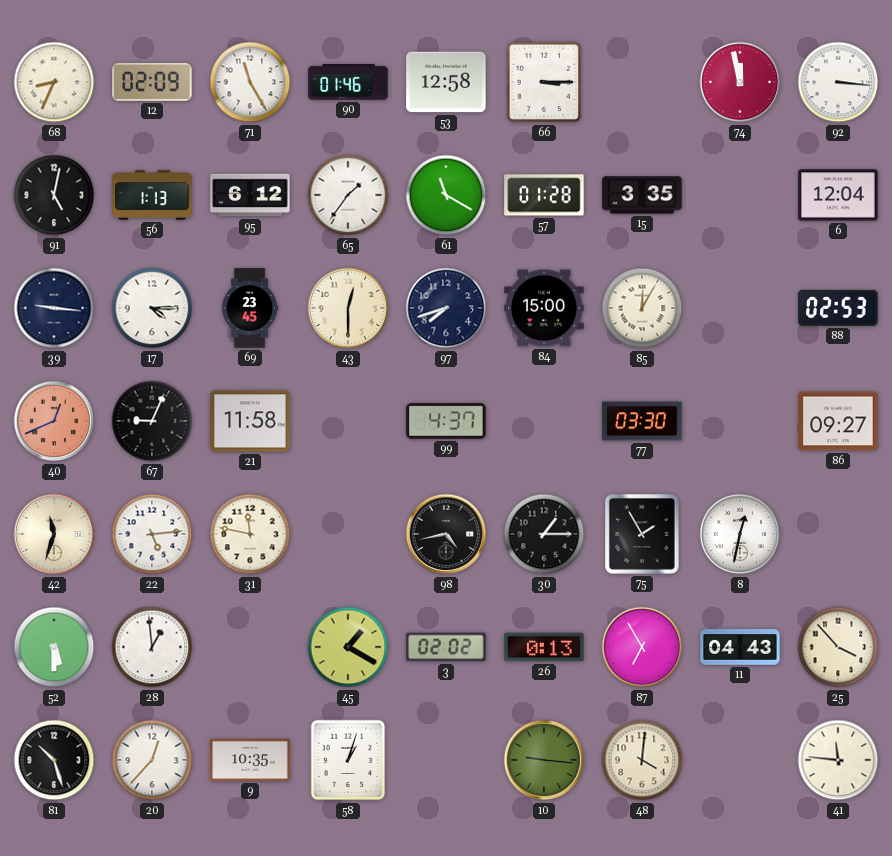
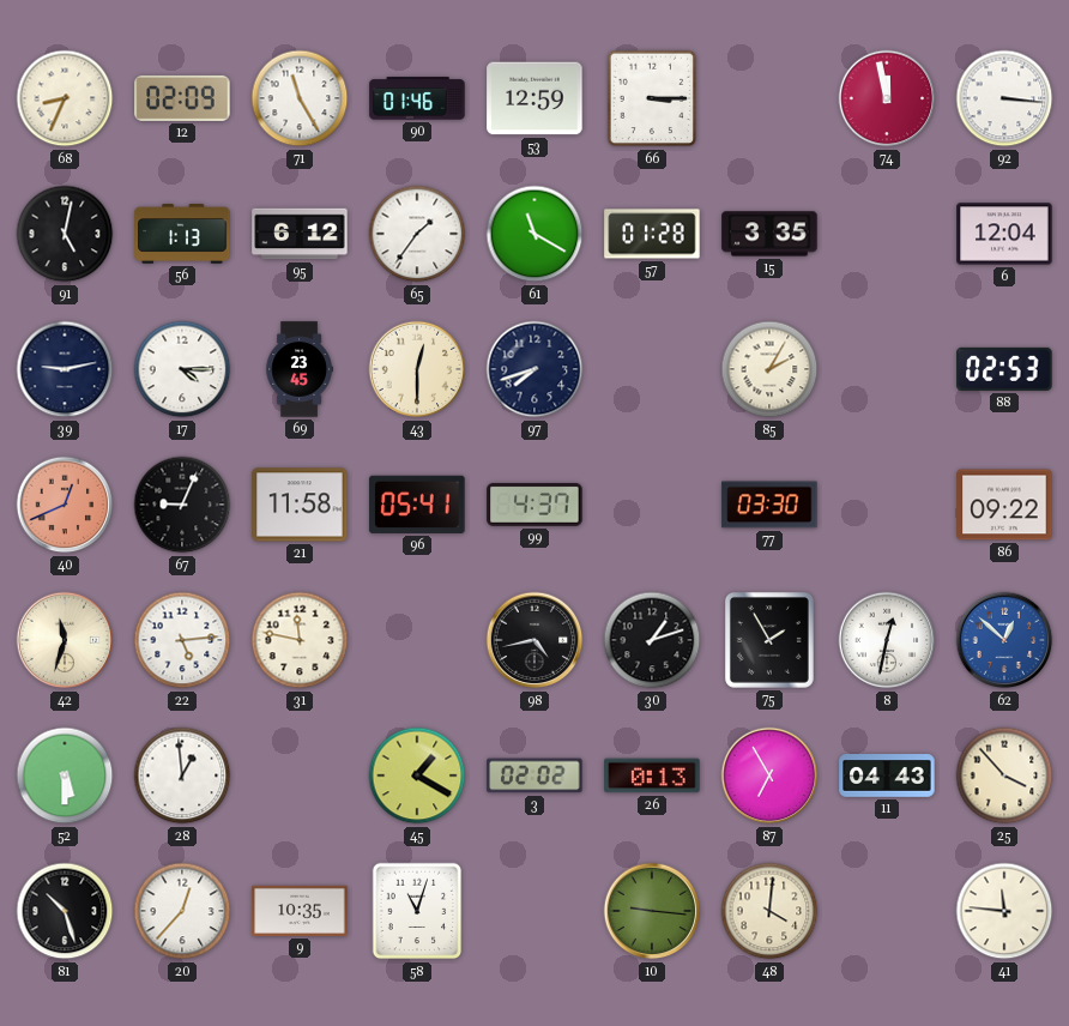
53: 12:58 -> 12:59
39: 9:16 -> 9:13
84: 15:00 -> none
85: 12:05 -> 2:05
96: none -> 05:41
86: 09:27 -> 09:22
30: 1:15 -> 1:12
62: none -> 12:52
58: 1:03 -> 11:03
